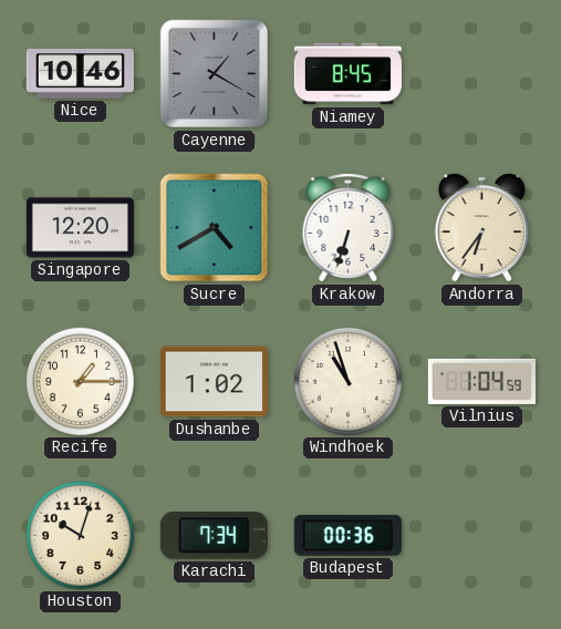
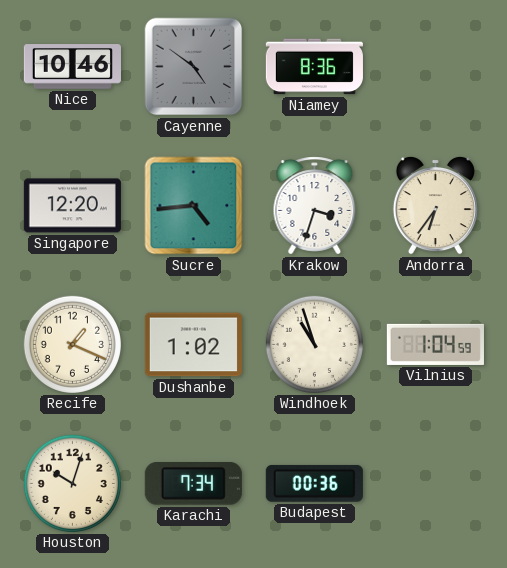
Cayenne: 1:20 -> 4:51
Niamey: 8:45 -> 8:36
Sucre: 4:40 -> 4:44
Krakow: 6:33 -> 3:33
Recife: 1:15 -> 1:19
